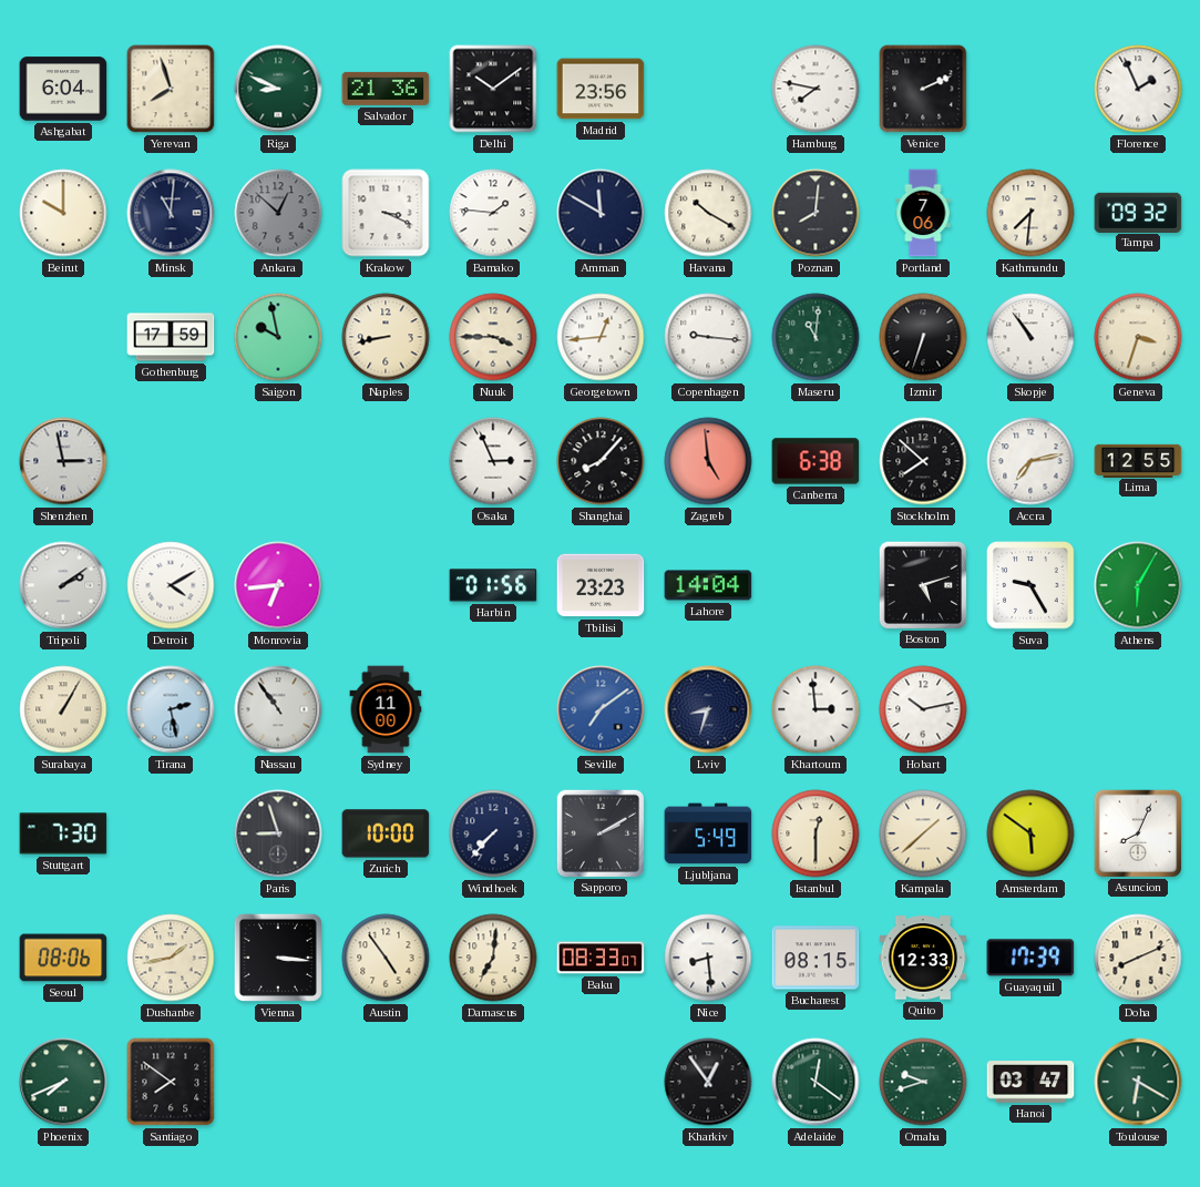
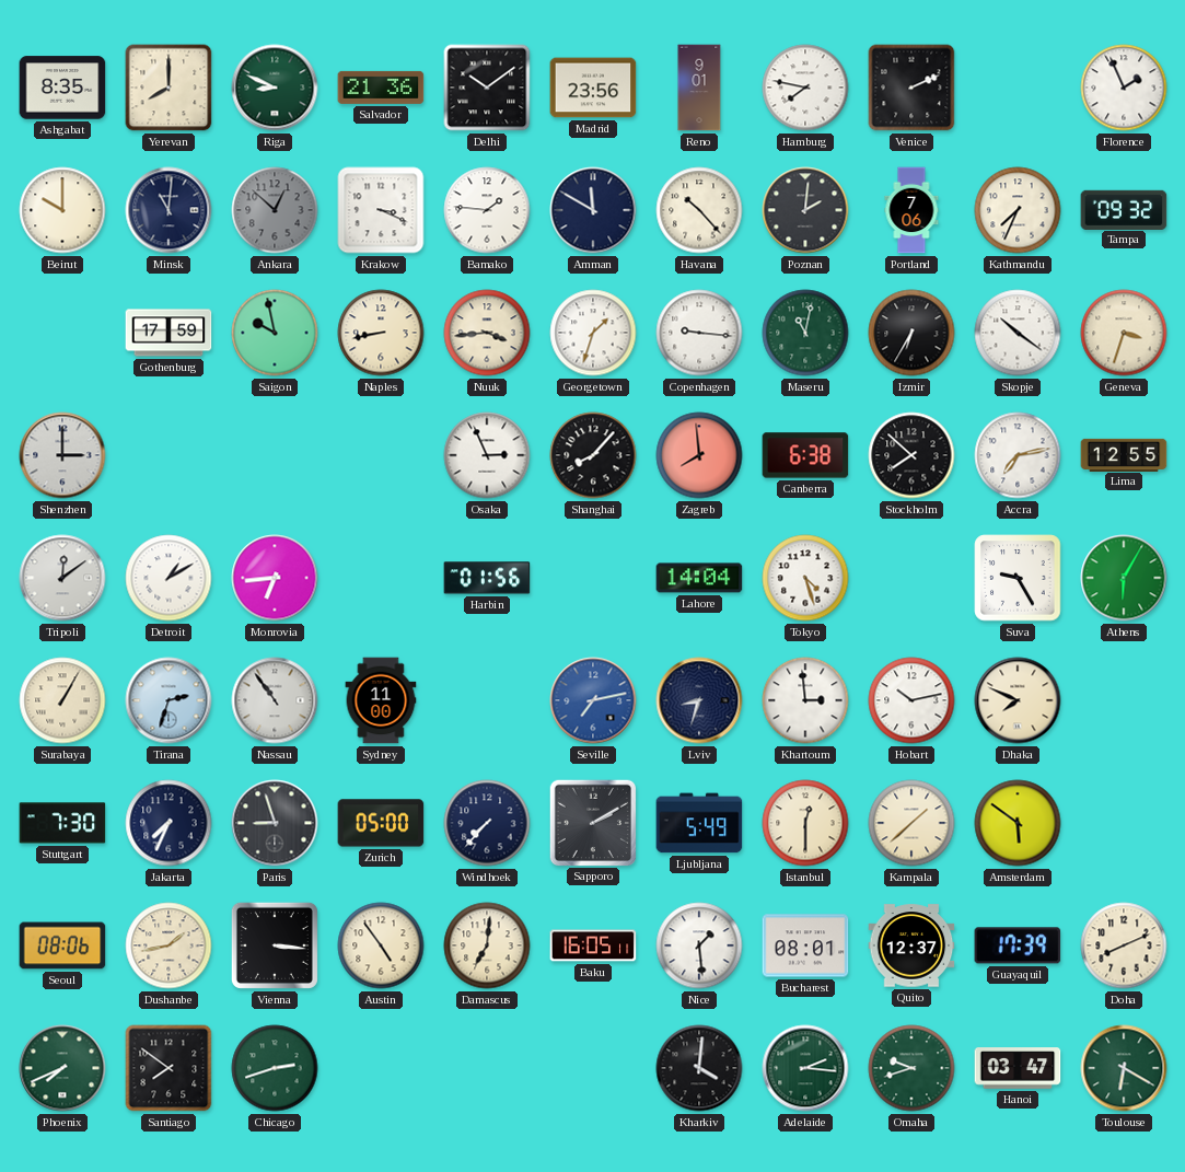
Ashgabat: 6:04 -> 8:35
Yerevan: 7:57 -> 8:00
Reno: none -> 9:01
Havana: 10:20 -> 10:23
Poznan: 8:01 -> 2:01
Kathmandu: 7:31 -> 7:34
Nuuk: 3:45 -> 3:44
Georgetown: 12:44 -> 1:33
Maseru: 11:01 -> 11:02
Izmir: 6:33 -> 6:35
Skopje: 10:54 -> 10:21
Shenzhen: 2:58 -> 3:00
Zagreb: 4:59 -> 7:59
Tripoli: 2:09 -> 12:09
Detroit: 4:10 -> 1:10
Tbilisi: 23:23 -> none
Tokyo: none -> 4:27
Boston: 5:12 -> none
Tirana: 2:28 -> 2:33
Seville: 7:09 -> 7:13
Dhaka: none -> 7:49
Jakarta: none -> 7:34
Zurich: 10:00 -> 05:00
Asuncion: 8:04 -> none
Baku: 08:33 -> 16:05
Nice: 8:29 -> 1:29
Bucharest: 08:15 -> 08:01
Quito: 12:33 -> 12:37
Chicago: none -> 2:42
Kharkiv: 12:54 -> 4:01
Adelaide: 12:21 -> 2:16
